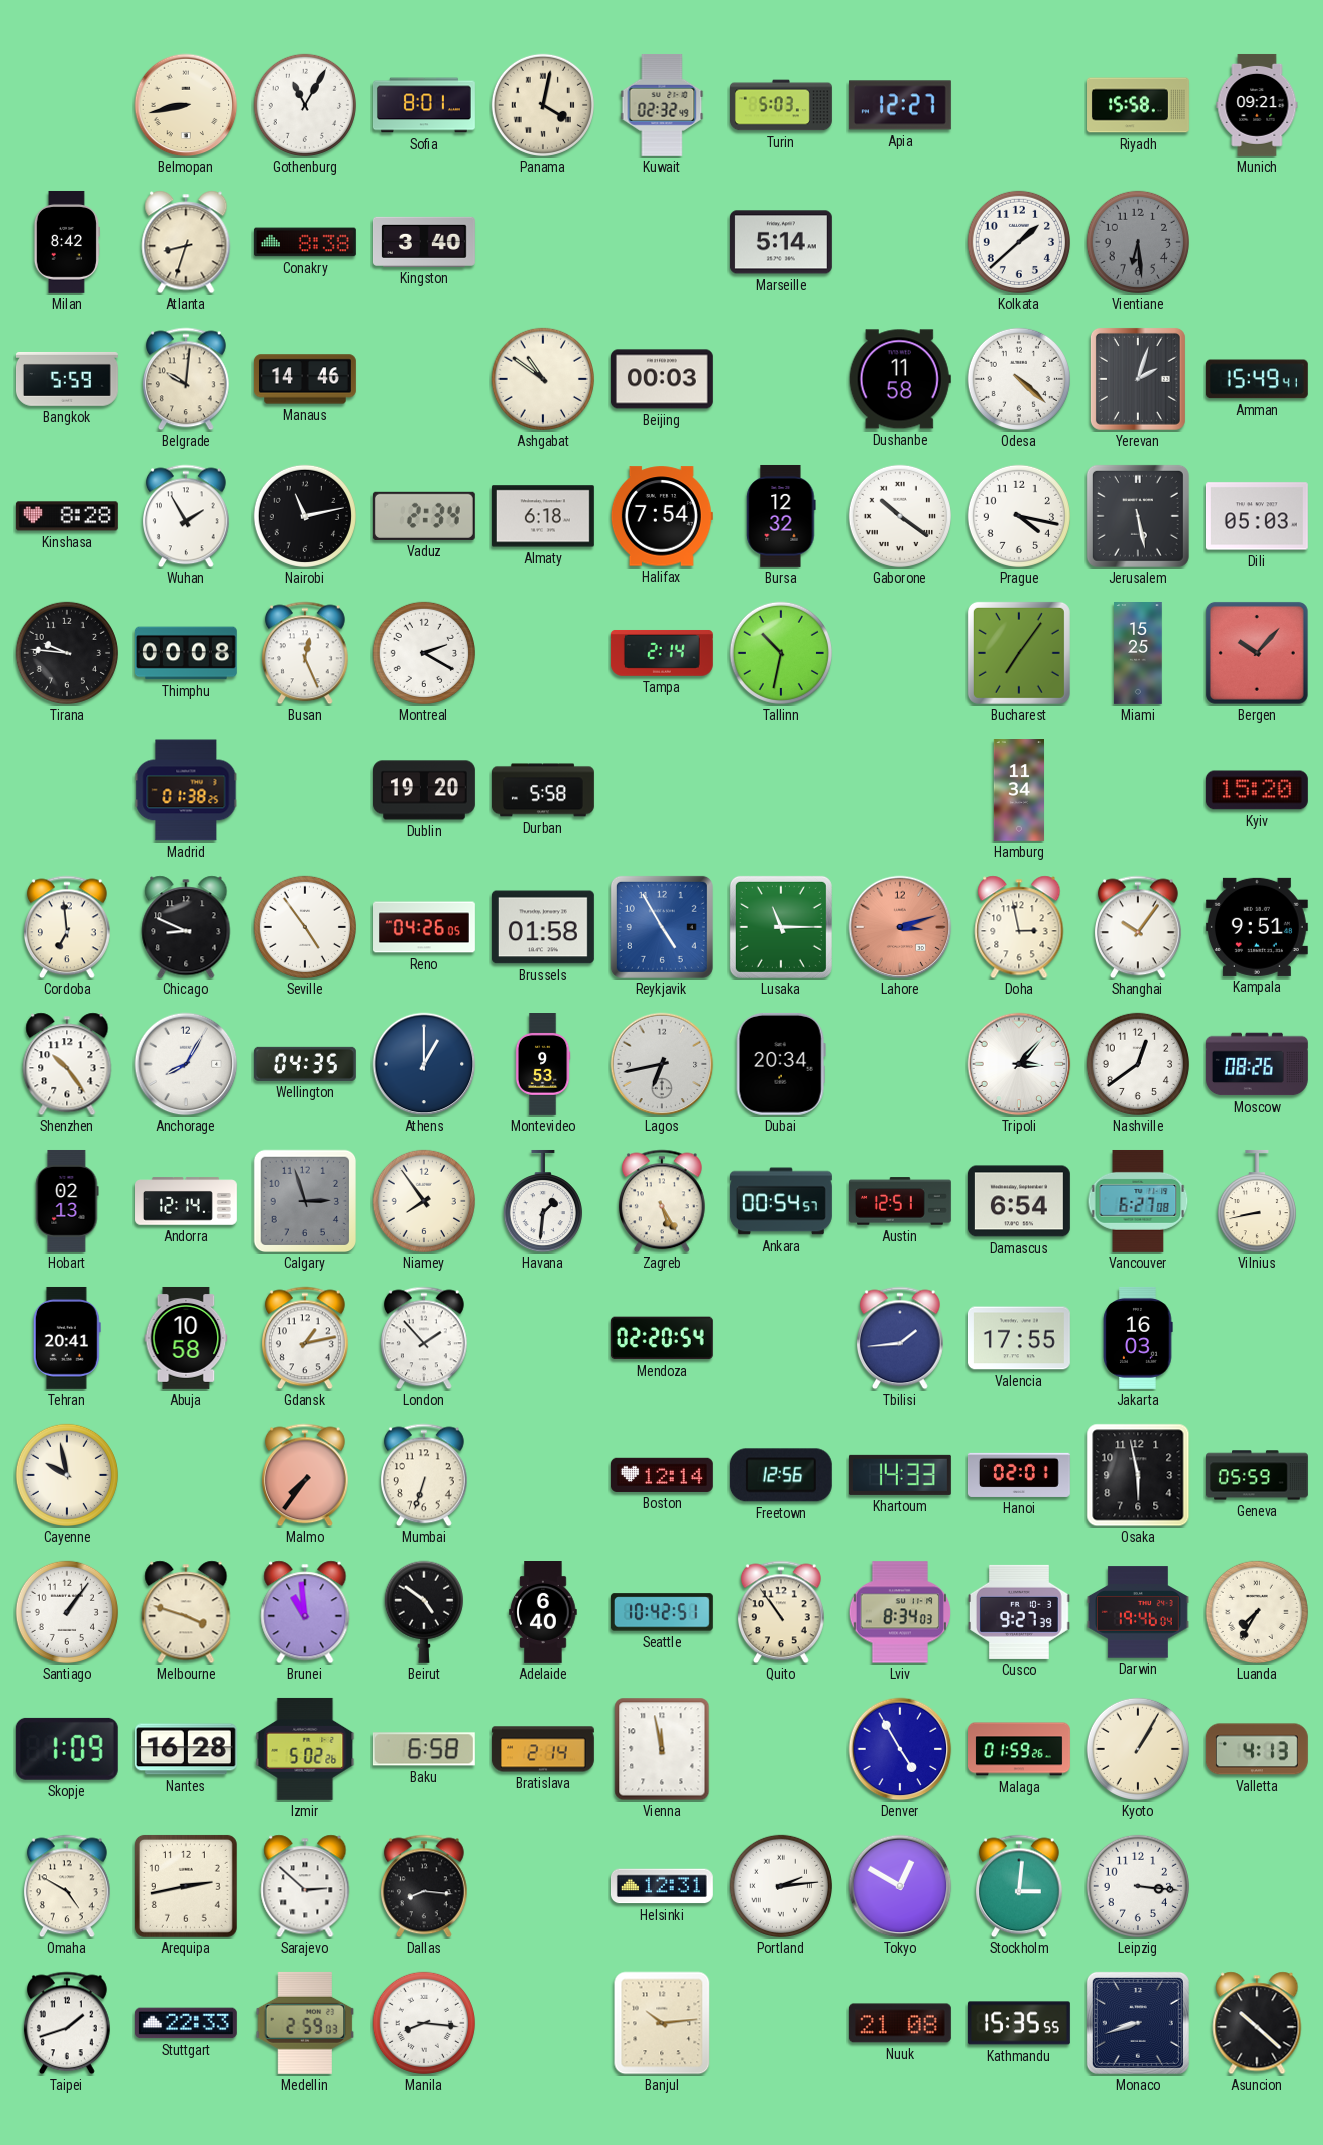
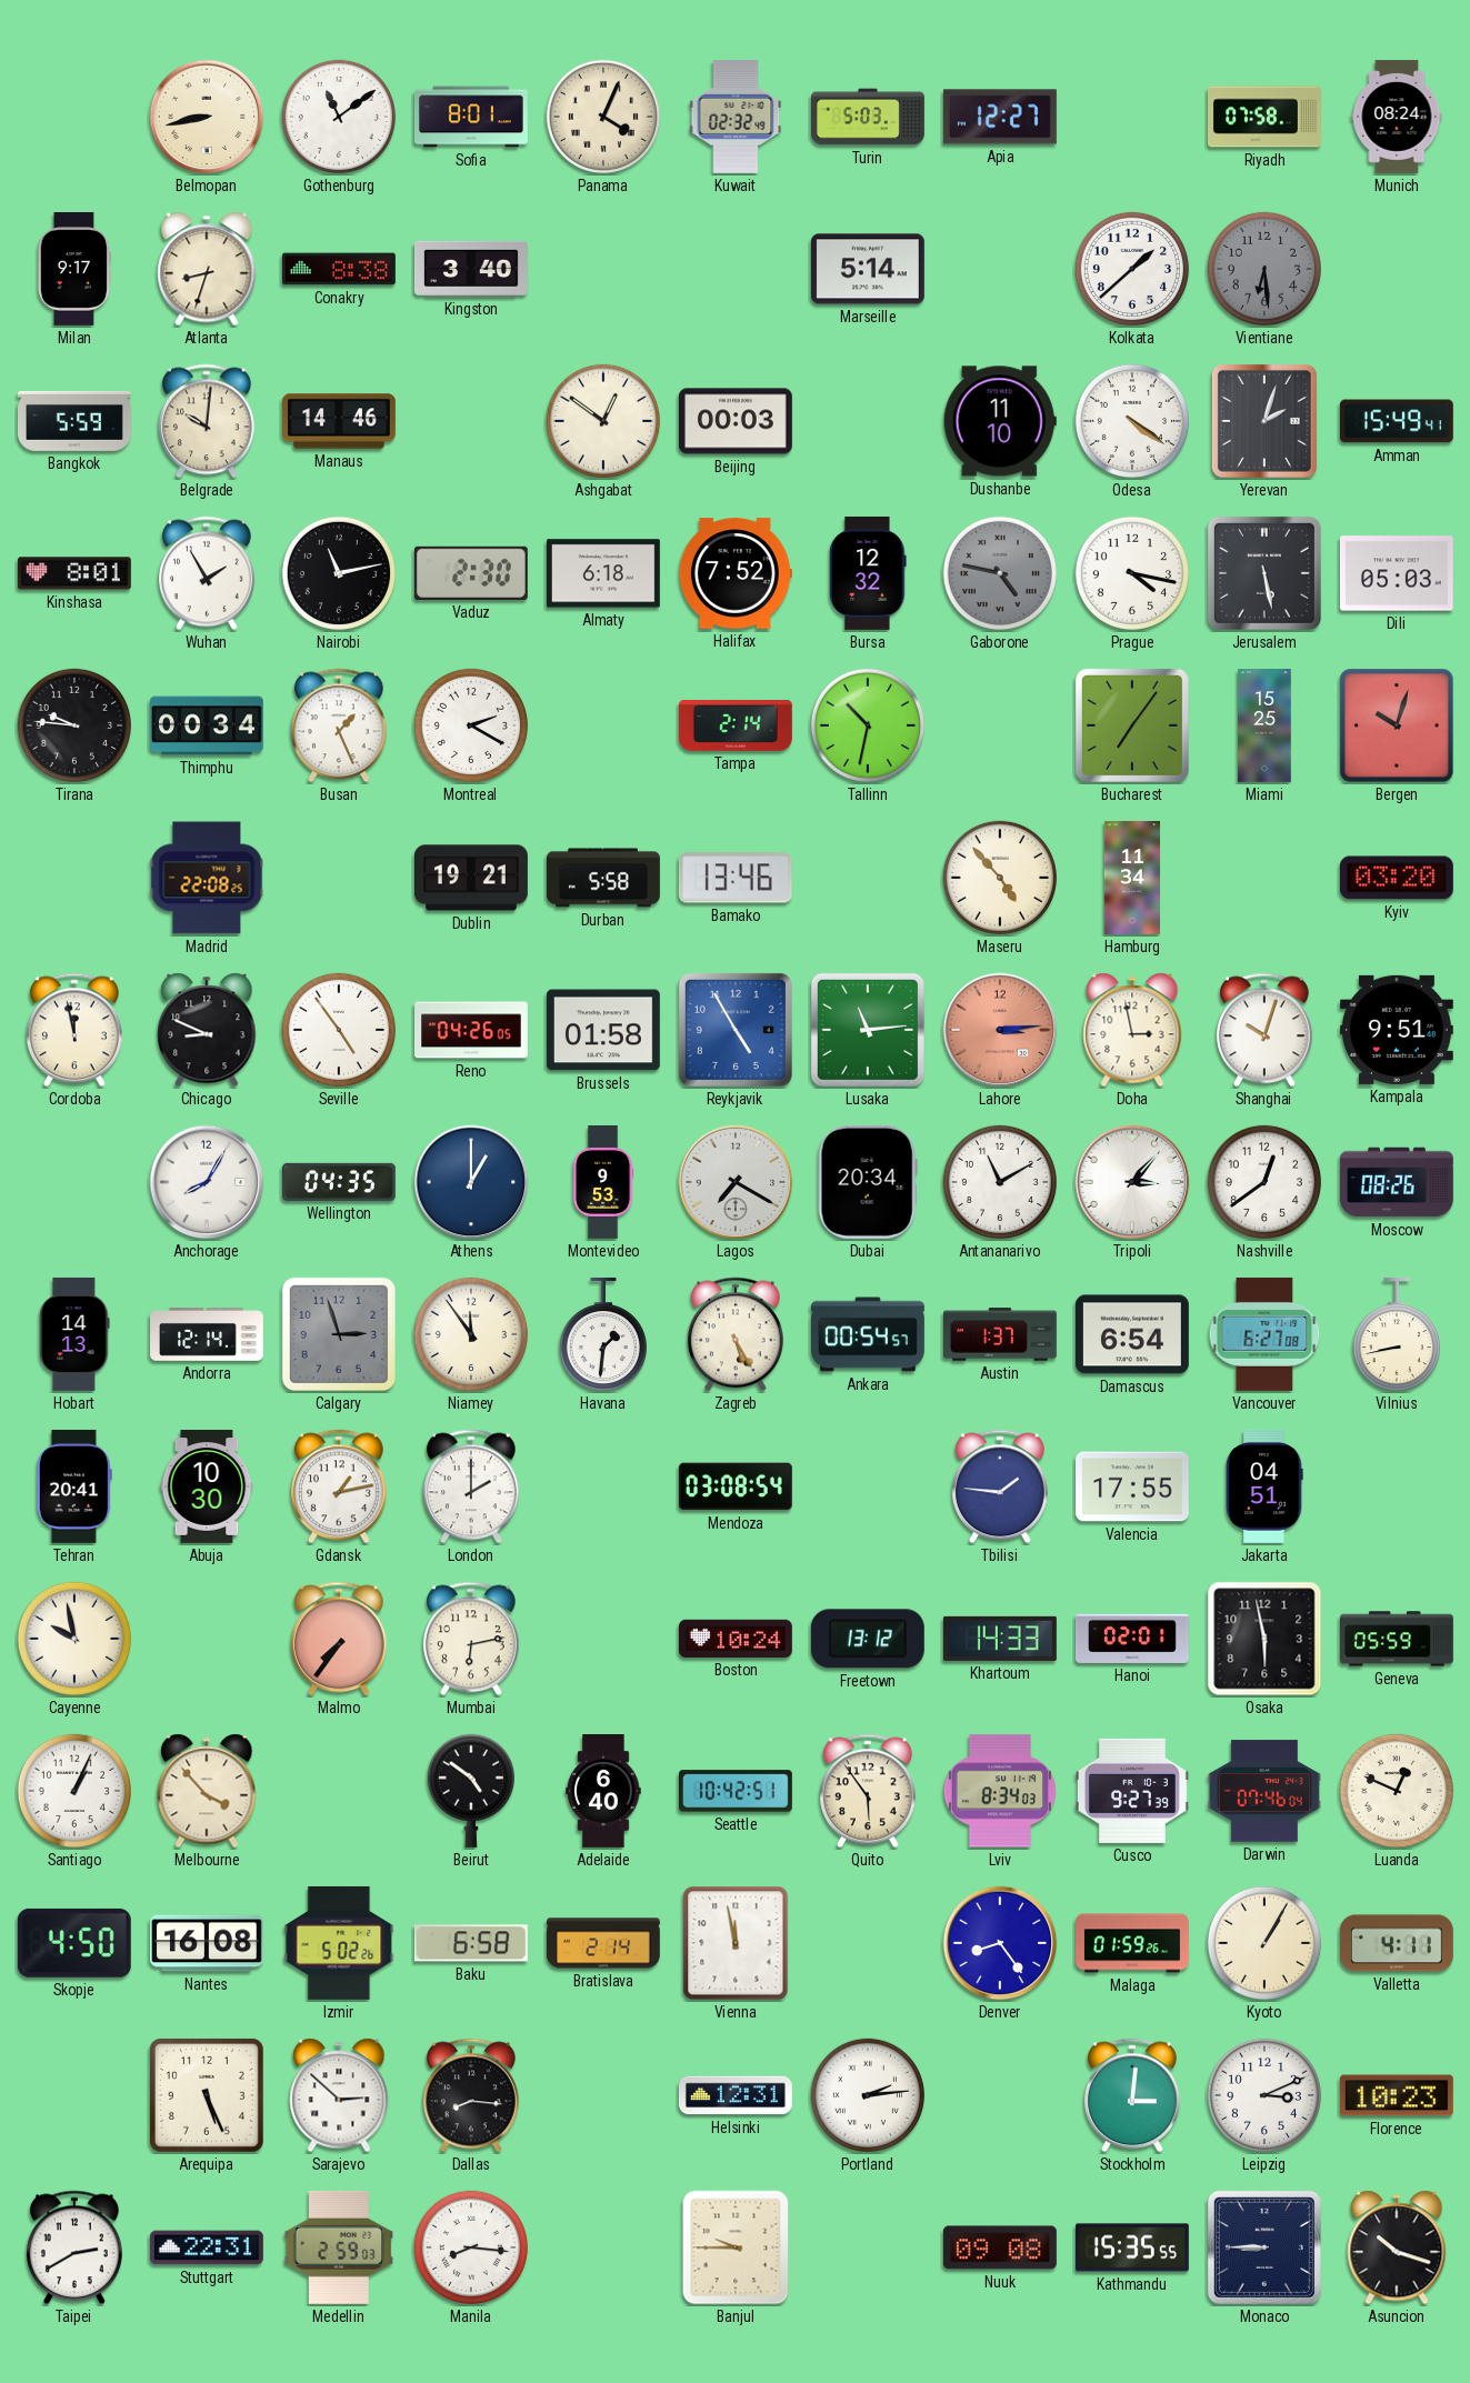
Gothenburg: 11:05 -> 11:09
Panama: 4:02 -> 4:04
Riyadh: 15:58 -> 07:58
Munich: 09:21 -> 08:24
Milan: 8:42 -> 9:17
Ashgabat: 10:51 -> 12:51
Dushanbe: 11:58 -> 11:10
Odesa: 4:22 -> 4:21
Kinshasa: 8:28 -> 8:01
Vaduz: 2:34 -> 2:30
Halifax: 7:54 -> 7:52
Gaborone: 10:21 -> 4:47
Gaborone dial: white -> grey
Thimphu: 00:08 -> 00:34
Busan: 12:26 -> 1:26
Bergen: 10:07 -> 10:03
Madrid: 01:38 -> 22:08
Dublin: 19:20 -> 19:21
Bamako: none -> 13:46
Maseru: none -> 4:53
Kyiv: 15:20 -> 03:20
Cordoba: 6:59 -> 11:58
Lusaka: 11:15 -> 11:14
Lahore: 3:12 -> 3:14
Shanghai: 10:06 -> 10:03
Shenzhen: 10:24 -> none
Lagos: 6:43 -> 7:20
Antananarivo: none -> 11:10
Hobart: 02:13 -> 14:13
Niamey: 7:54 -> 11:54
Austin: 12:51 -> 1:37
Abuja: 10:58 -> 10:30
London: 1:53 -> 2:00
Mendoza: 02:20 -> 03:08
Tbilisi: 1:44 -> 1:46
Jakarta: 16:03 -> 04:51
Mumbai: 6:33 -> 6:13
Boston: 12:14 -> 10:24
Freetown: 12:56 -> 13:12
Santiago: 1:06 -> 1:04
Melbourne: 3:48 -> 3:53
Brunei: 10:59 -> none
Quito: 10:54 -> 5:54
Darwin: 19:46 -> 07:46
Luanda: 7:35 -> 12:49
Skopje: 1:09 -> 4:50
Nantes: 16:28 -> 16:08
Denver: 4:55 -> 8:24
Valletta: 4:13 -> 4:11
Omaha: 4:50 -> none
Arequipa: 2:43 -> 5:26
Tokyo: 12:50 -> none
Leipzig: 3:16 -> 3:11
Florence: none -> 10:23
Taipei: 1:42 -> 2:40
Stuttgart: 22:33 -> 22:31
Banjul: 10:14 -> 9:45
Nuuk: 21:08 -> 09:08
Monaco: 8:42 -> 8:45
Asuncion: 10:22 -> 10:18
